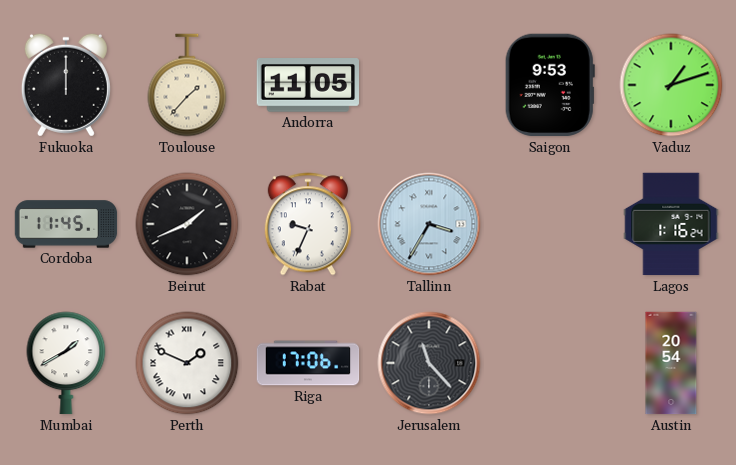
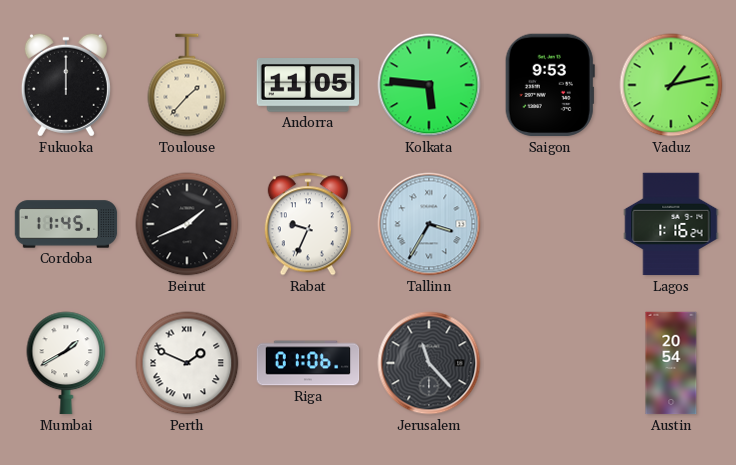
Kolkata: none -> 5:46
Vaduz: 1:12 -> 1:13
Riga: 17:06 -> 01:06
